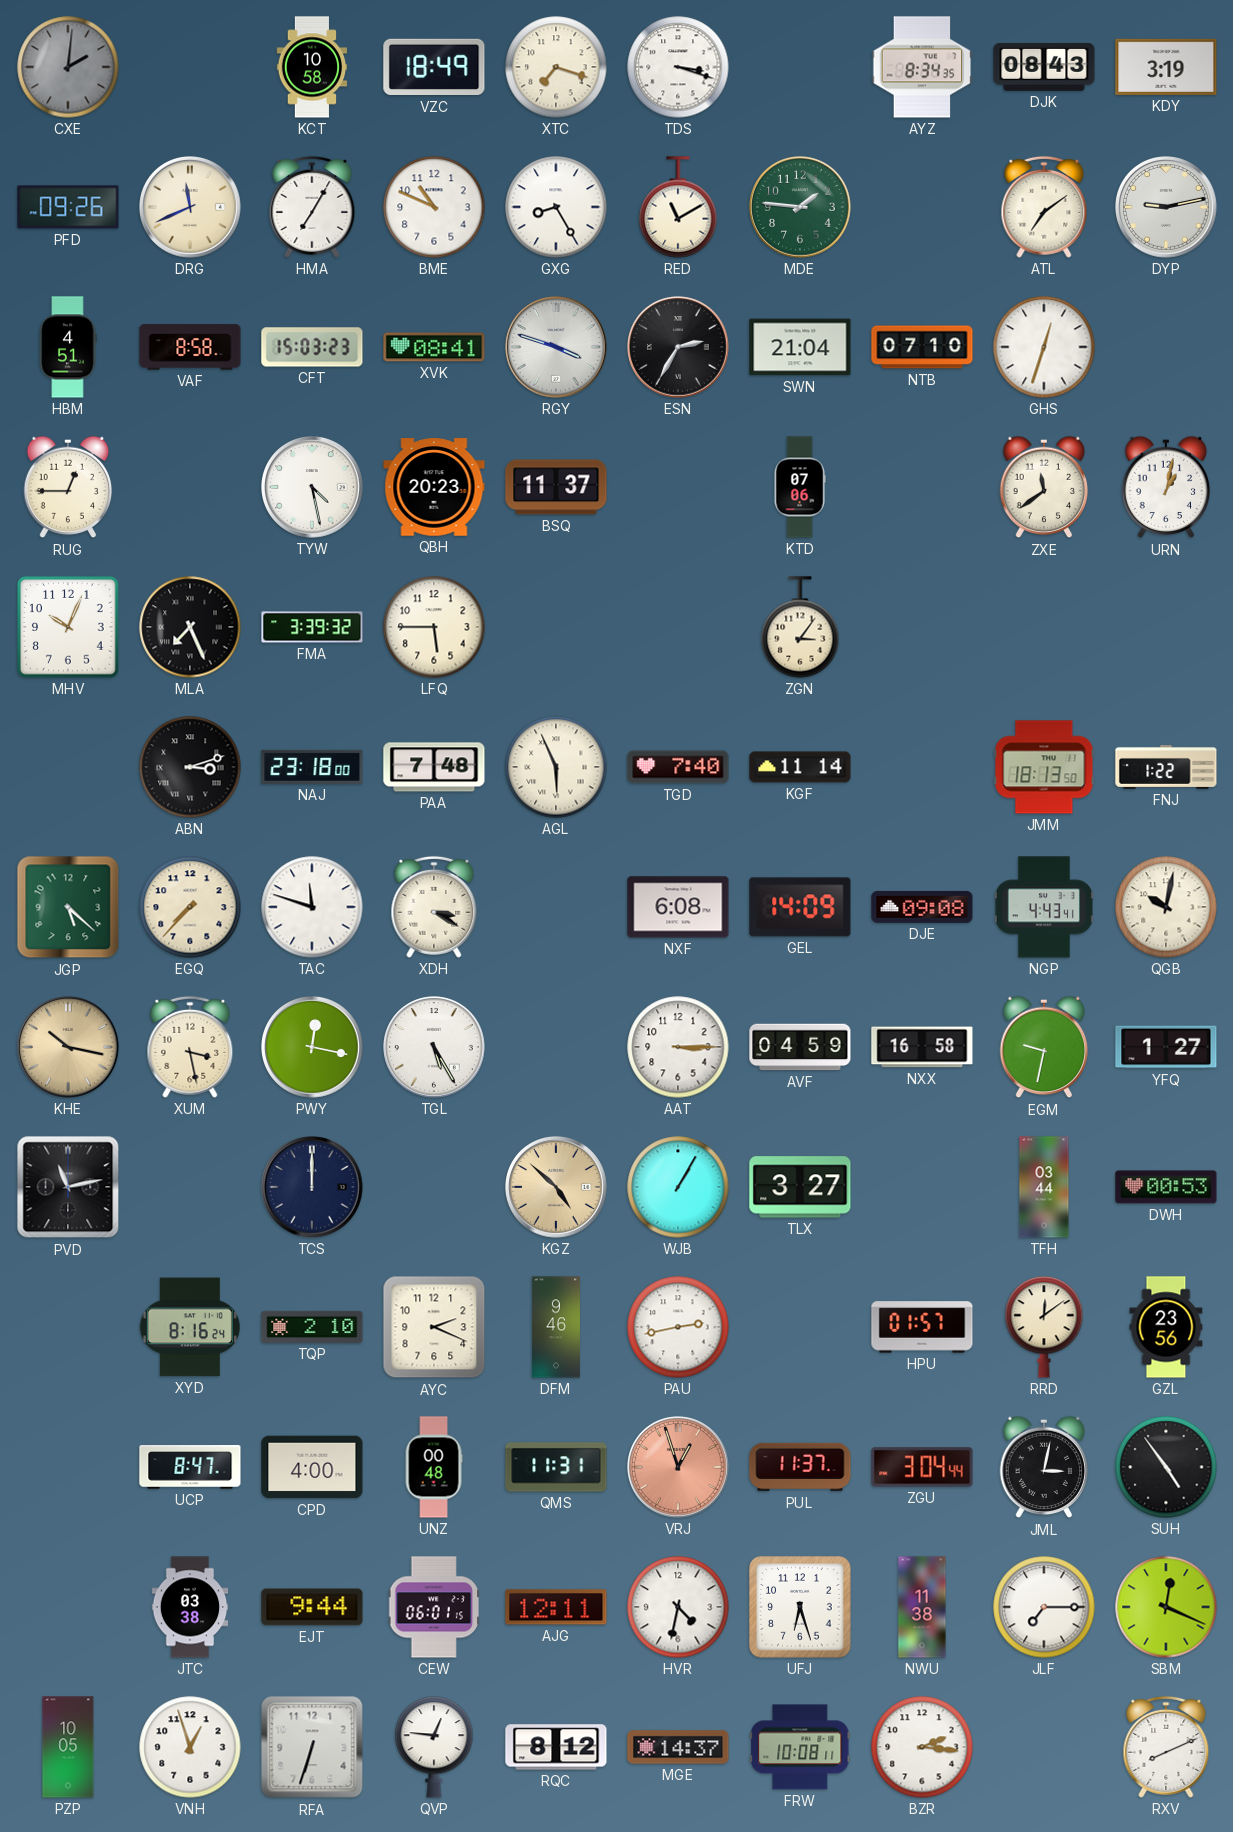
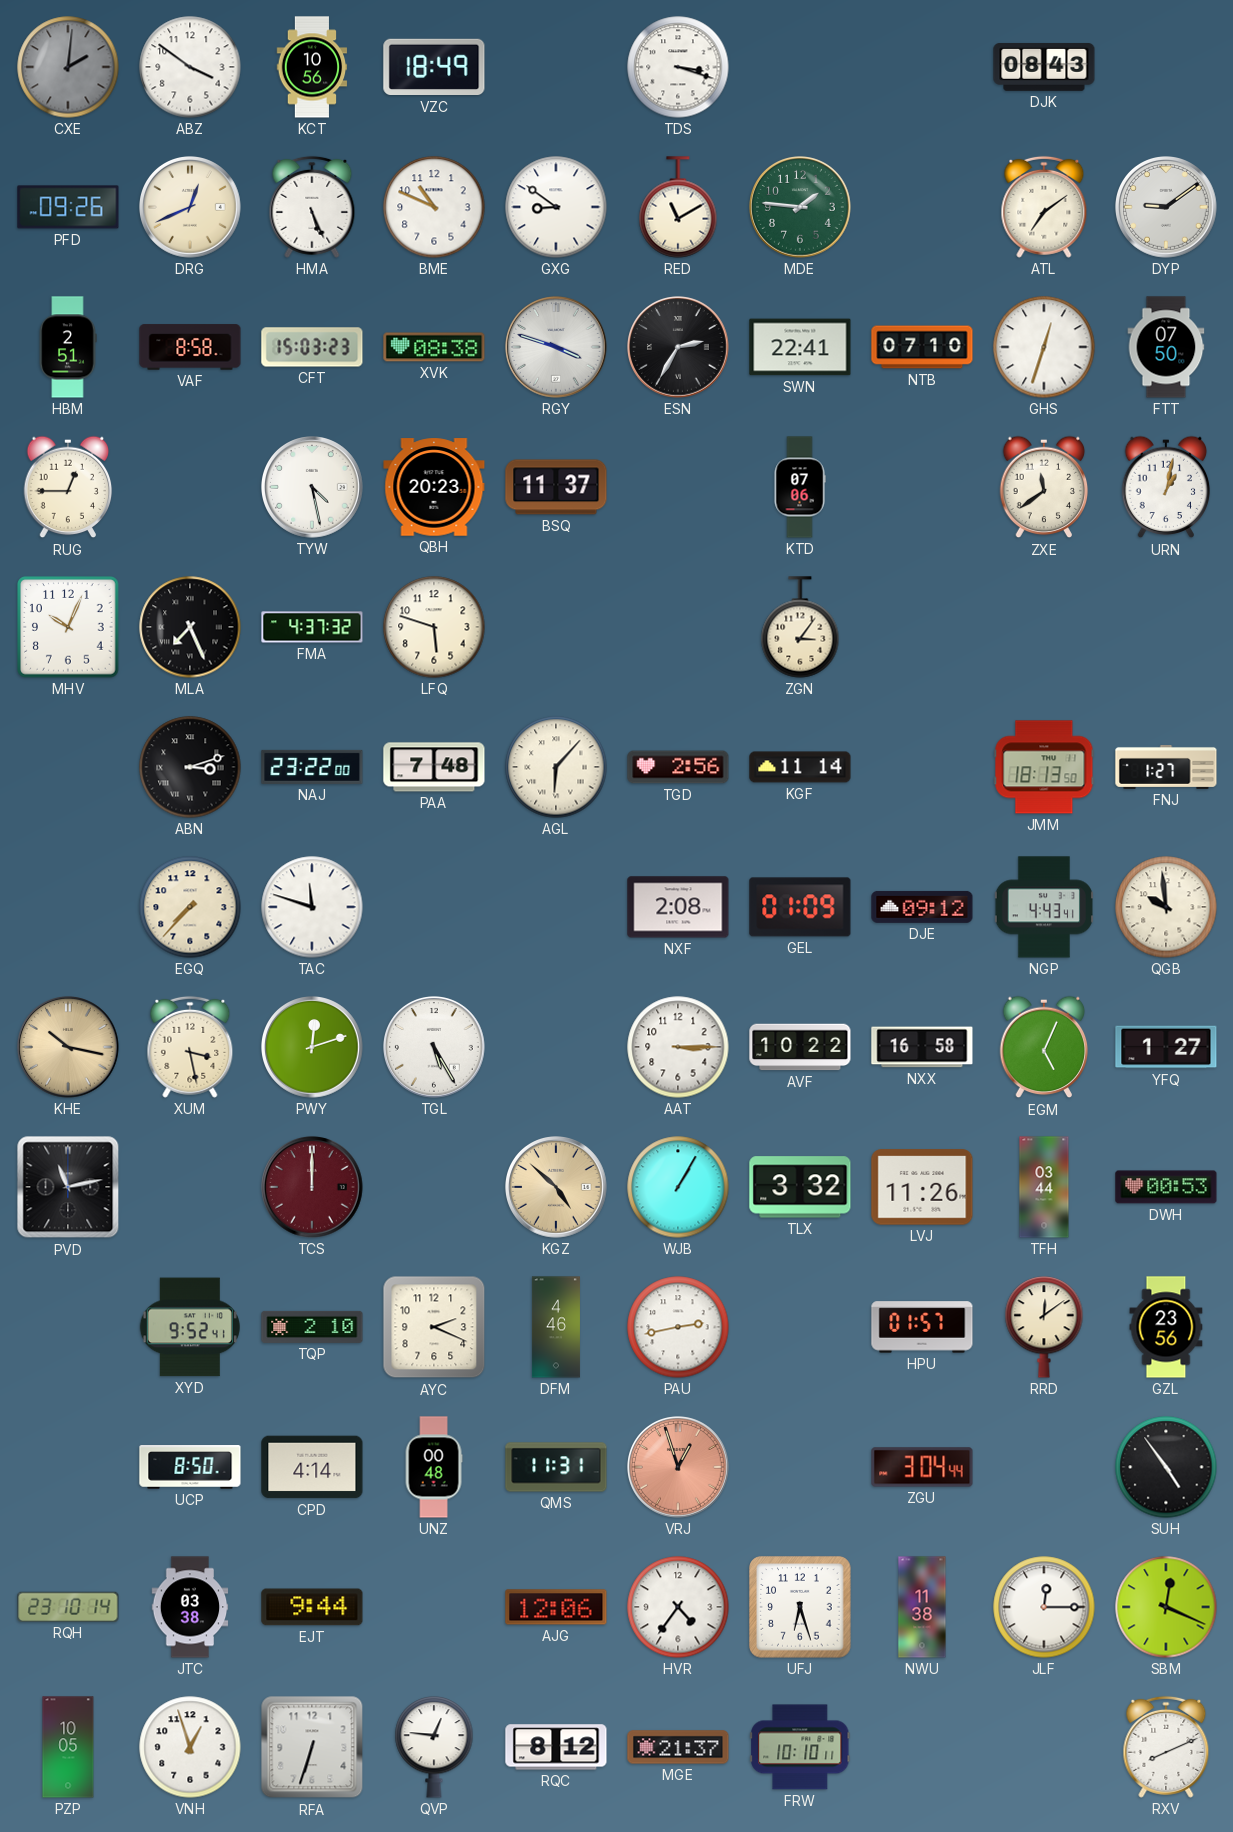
ABZ: none -> 3:51
KCT: 10:58 -> 10:56
XTC: 7:18 -> none
AYZ: 8:34 -> none
KDY: 3:19 -> none
DRG: 11:41 -> 12:41
HMA: 7:05 -> 5:26
GXG: 8:25 -> 8:51
DYP: 9:13 -> 9:09
HBM: 4:51 -> 2:51
XVK: 08:41 -> 08:38
SWN: 21:04 -> 22:41
FTT: none -> 07:50
FMA: 3:39 -> 4:37
LFQ: 5:45 -> 5:48
NAJ: 23:18 -> 23:22
AGL: 5:56 -> 6:07
TGD: 7:40 -> 2:56
FNJ: 1:22 -> 1:27
JGP: 5:22 -> none
XDH: 3:20 -> none
NXF: 6:08 -> 2:08
GEL: 14:09 -> 01:09
DJE: 09:08 -> 09:12
QGB: 10:02 -> 9:59
PWY: 12:17 -> 12:12
AVF: 04:59 -> 10:22
EGM: 9:32 -> 5:04
TCS dial: navy -> burgundy
TLX: 3:27 -> 3:32
LVJ: none -> 11:26
XYD: 8:16 -> 9:52
DFM: 9:46 -> 4:46
UCP: 8:47 -> 8:50
CPD: 4:00 -> 4:14
PUL: 11:37 -> none
JML: 3:02 -> none
RQH: none -> 23:10
CEW: 06:01 -> none
AJG: 12:11 -> 12:06
HVR: 4:32 -> 4:36
JLF: 7:15 -> 12:15
MGE: 14:37 -> 21:37
FRW: 10:08 -> 10:10
BZR: 2:16 -> none
